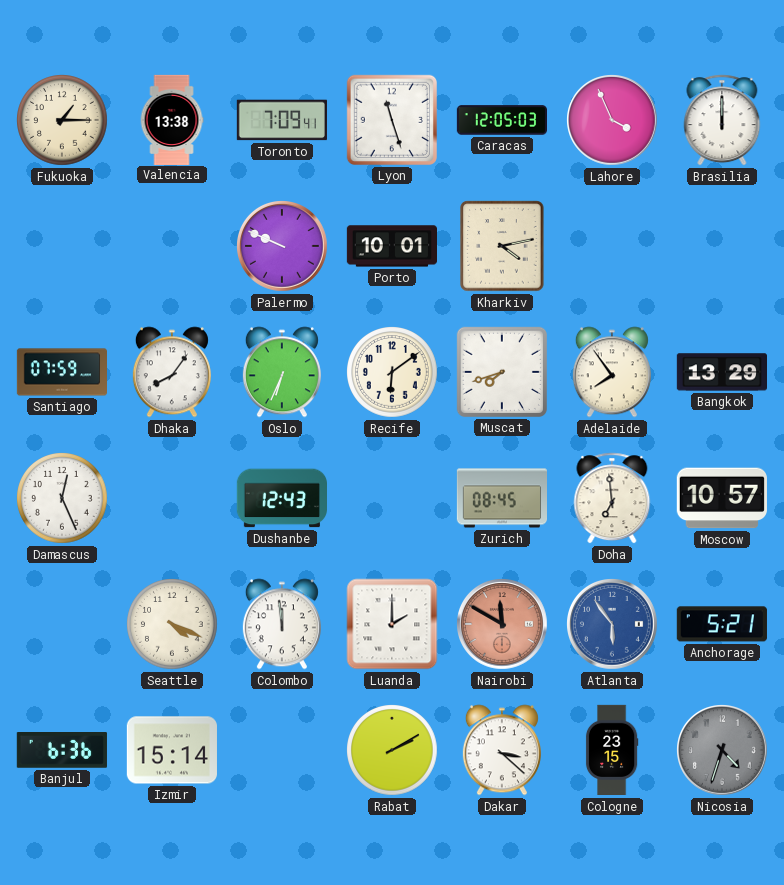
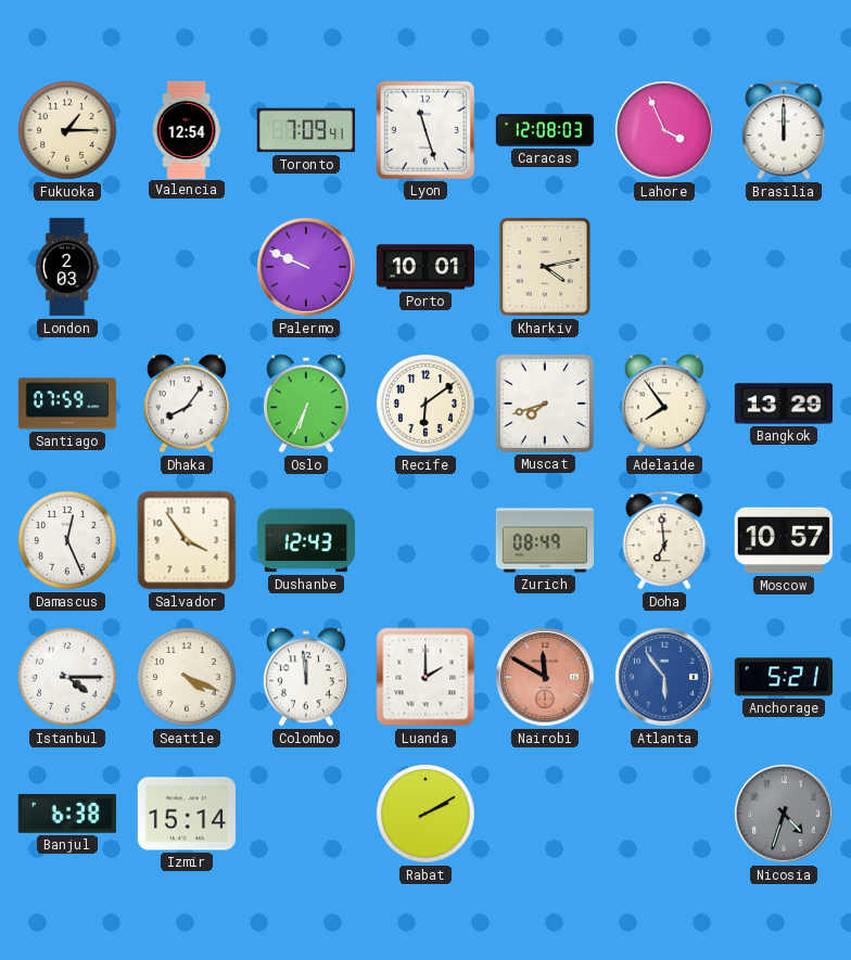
Valencia: 13:38 -> 12:54
Caracas: 12:05 -> 12:08
London: none -> 2:03
Salvador: none -> 3:54
Zurich: 08:45 -> 08:49
Istanbul: none -> 4:15
Banjul: 6:36 -> 6:38
Dakar: 3:22 -> none
Cologne: 23:15 -> none
